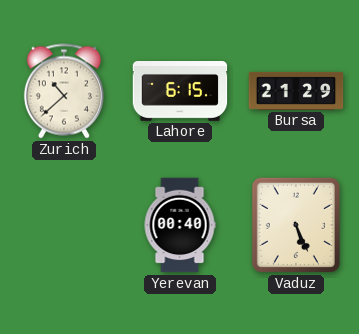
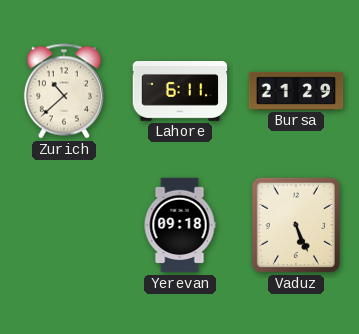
Lahore: 6:15 -> 6:11
Yerevan: 00:40 -> 09:18
